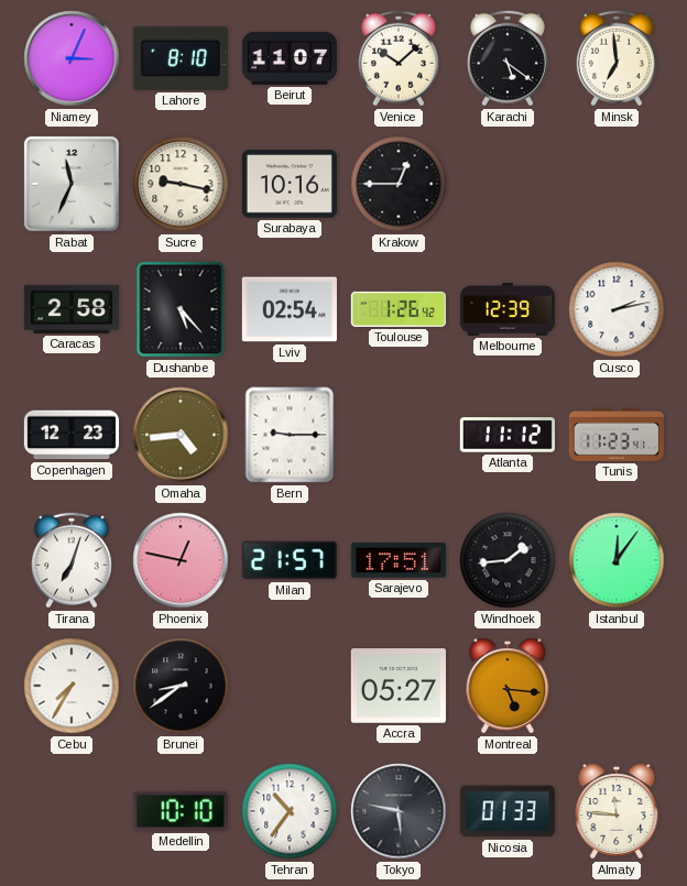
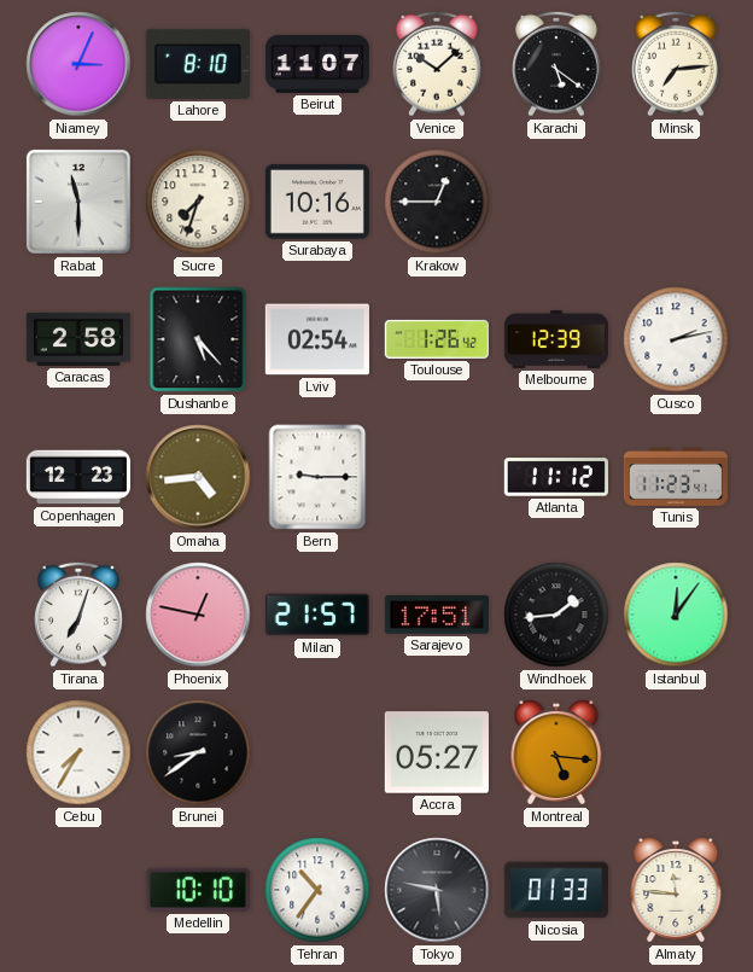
Minsk: 6:59 -> 7:14
Rabat: 11:34 -> 11:30
Sucre: 9:17 -> 7:33
